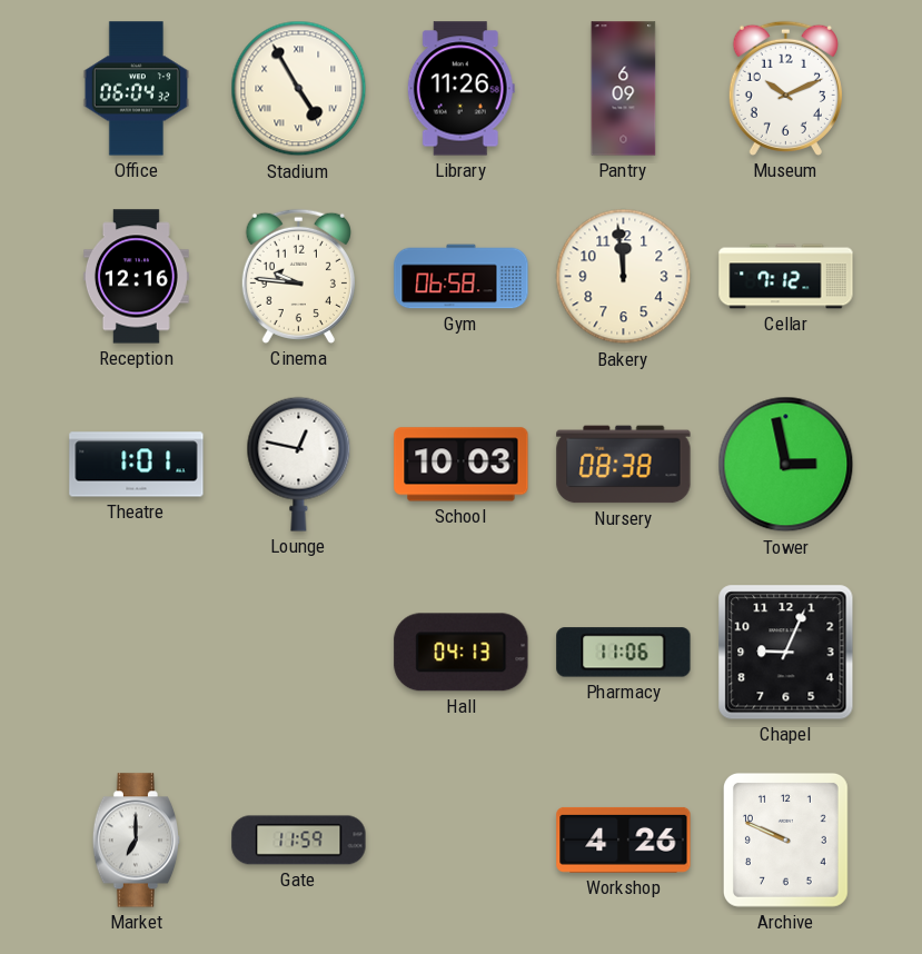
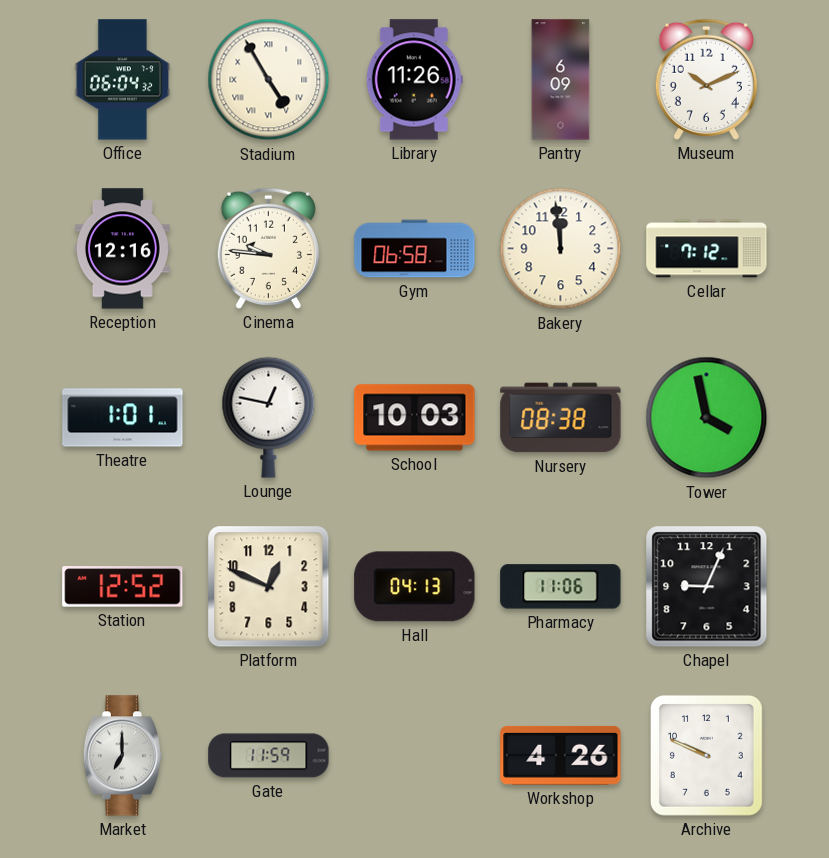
Tower: 2:58 -> 3:58
Station: none -> 12:52
Platform: none -> 12:49
